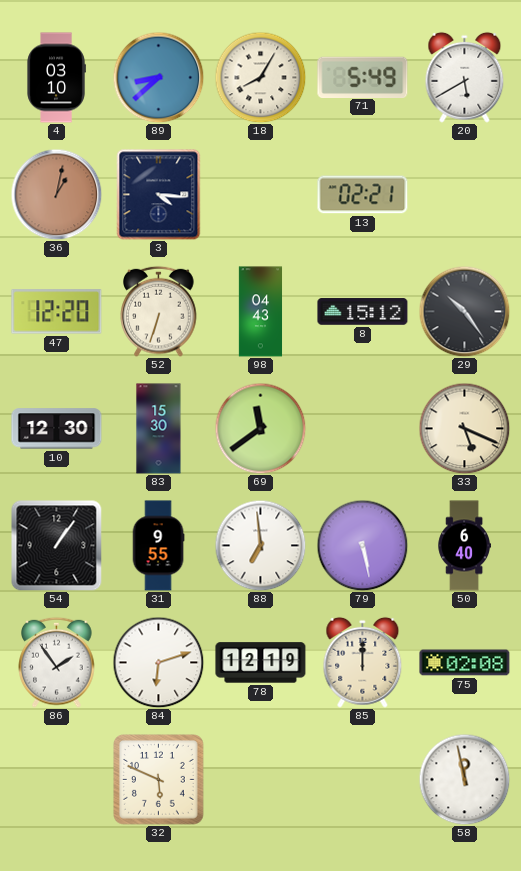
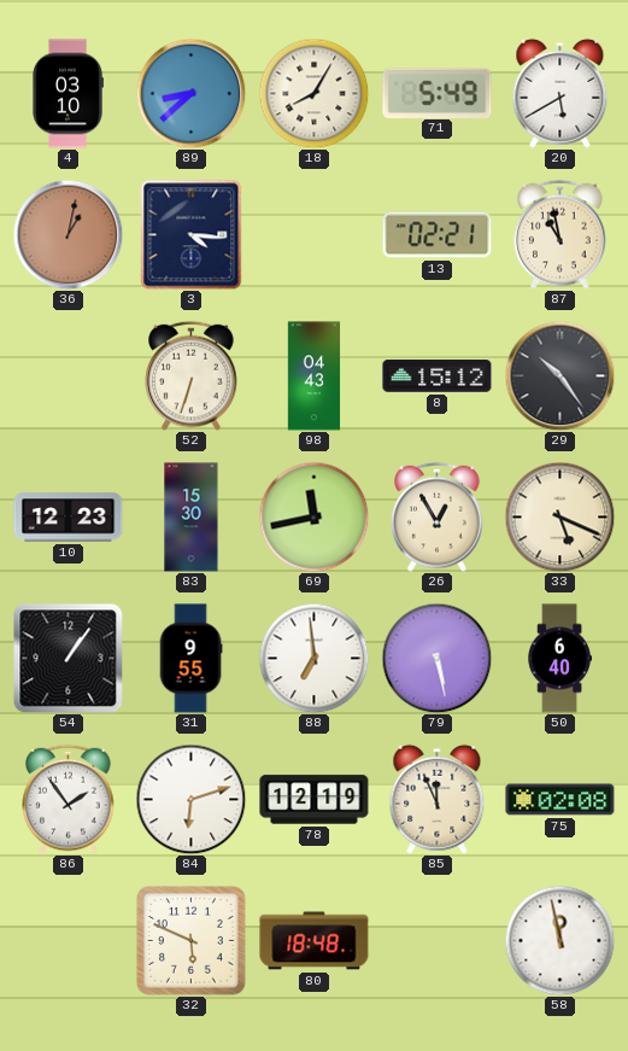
87: none -> 10:58
47: 12:20 -> none
10: 12:30 -> 12:23
69: 11:39 -> 11:43
26: none -> 12:55
85: 12:00 -> 11:56
80: none -> 18:48
